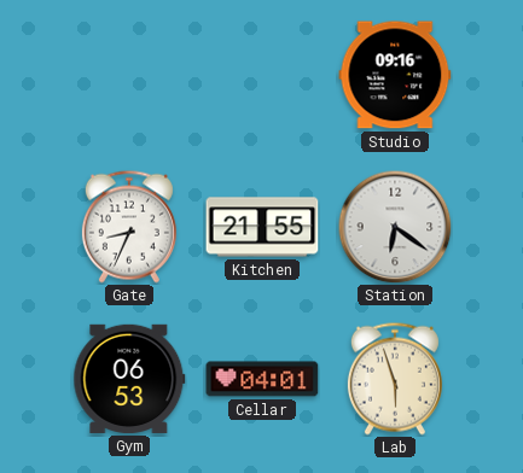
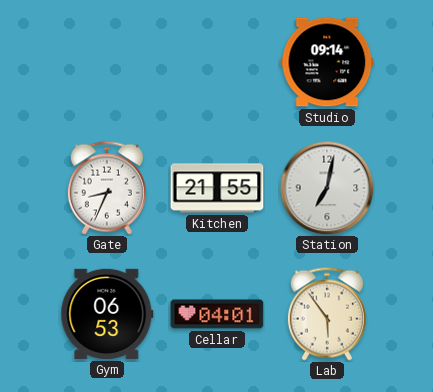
Studio: 09:16 -> 09:14
Station: 6:21 -> 7:02
Lab: 5:57 -> 5:54
